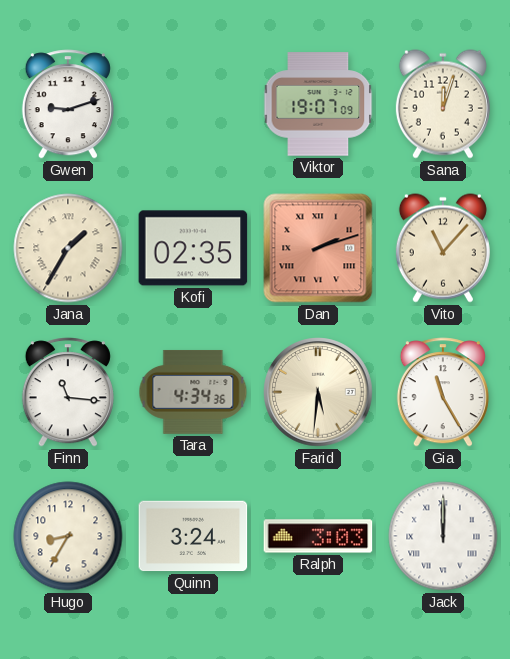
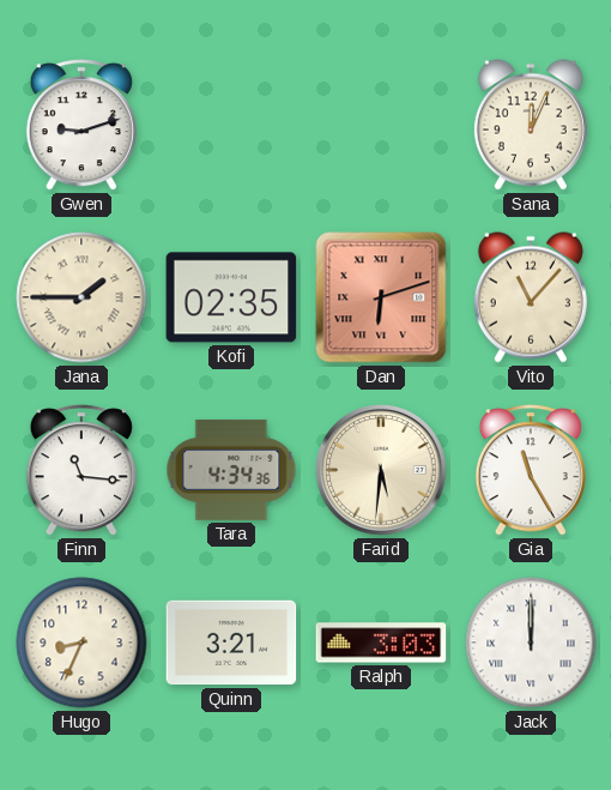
Viktor: 19:07 -> none
Sana: 12:03 -> 12:04
Jana: 1:35 -> 1:45
Dan: 2:12 -> 6:12
Hugo: 8:35 -> 8:34
Quinn: 3:24 -> 3:21
